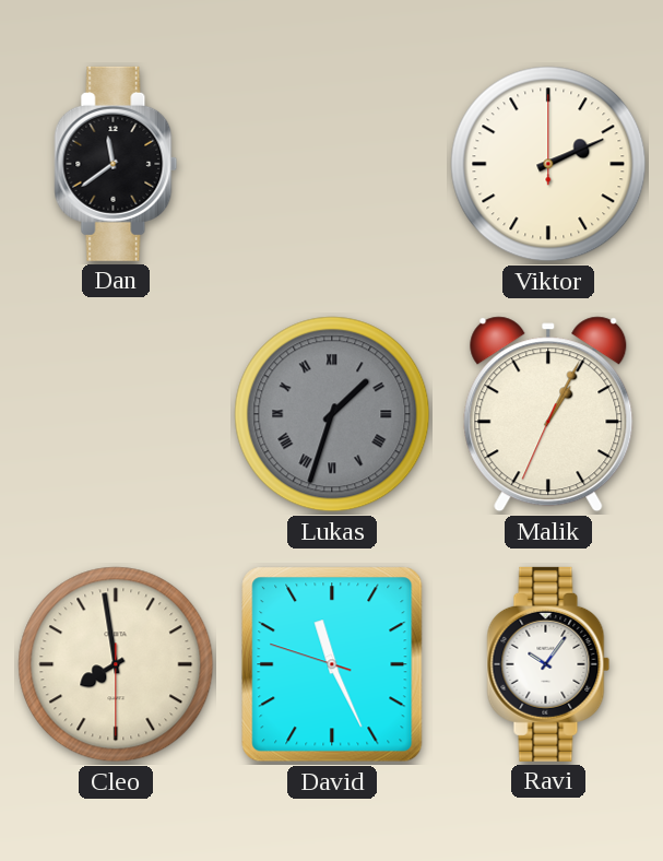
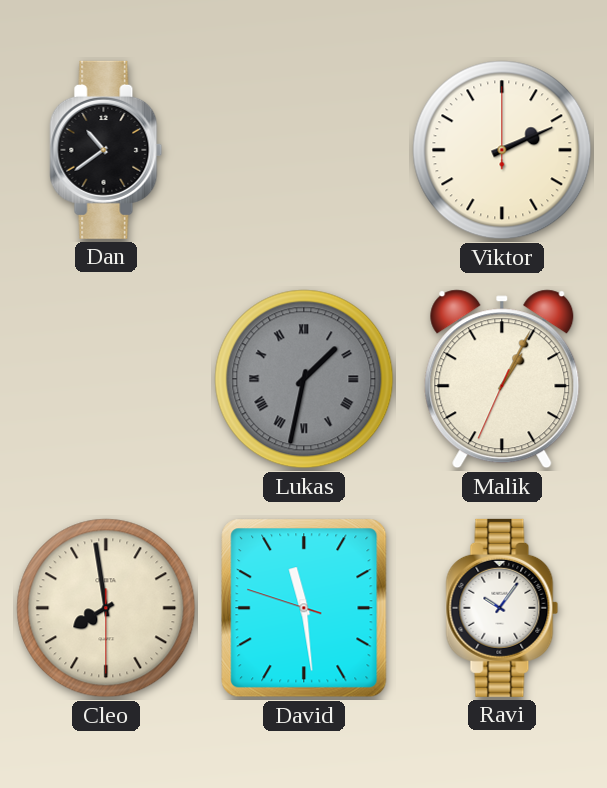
Dan: 11:39 -> 10:39
Lukas: 1:33 -> 1:32
David: 11:25 -> 11:28
